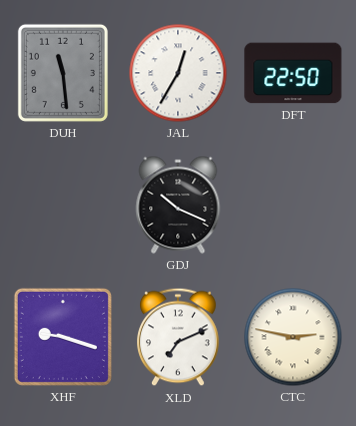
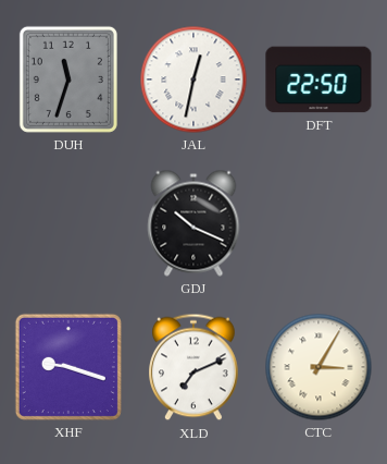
DUH: 11:29 -> 11:33
JAL: 12:35 -> 12:32
CTC: 2:47 -> 3:05
